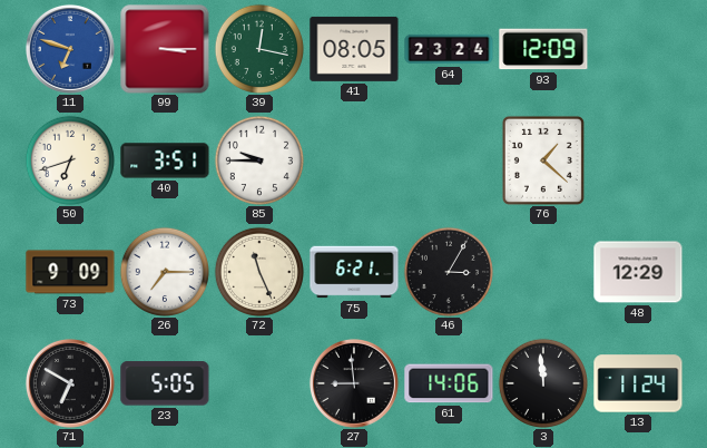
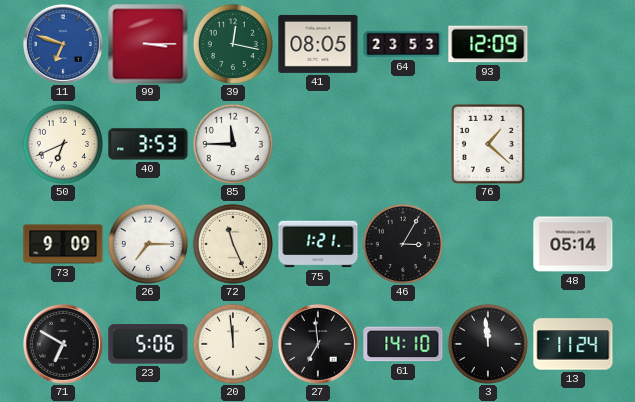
64: 23:24 -> 23:53
50: 6:42 -> 6:41
40: 3:51 -> 3:53
85: 9:45 -> 11:45
75: 6:21 -> 1:21
48: 12:29 -> 05:14
23: 5:05 -> 5:06
20: none -> 11:59
27: 8:59 -> 6:59
61: 14:06 -> 14:10
